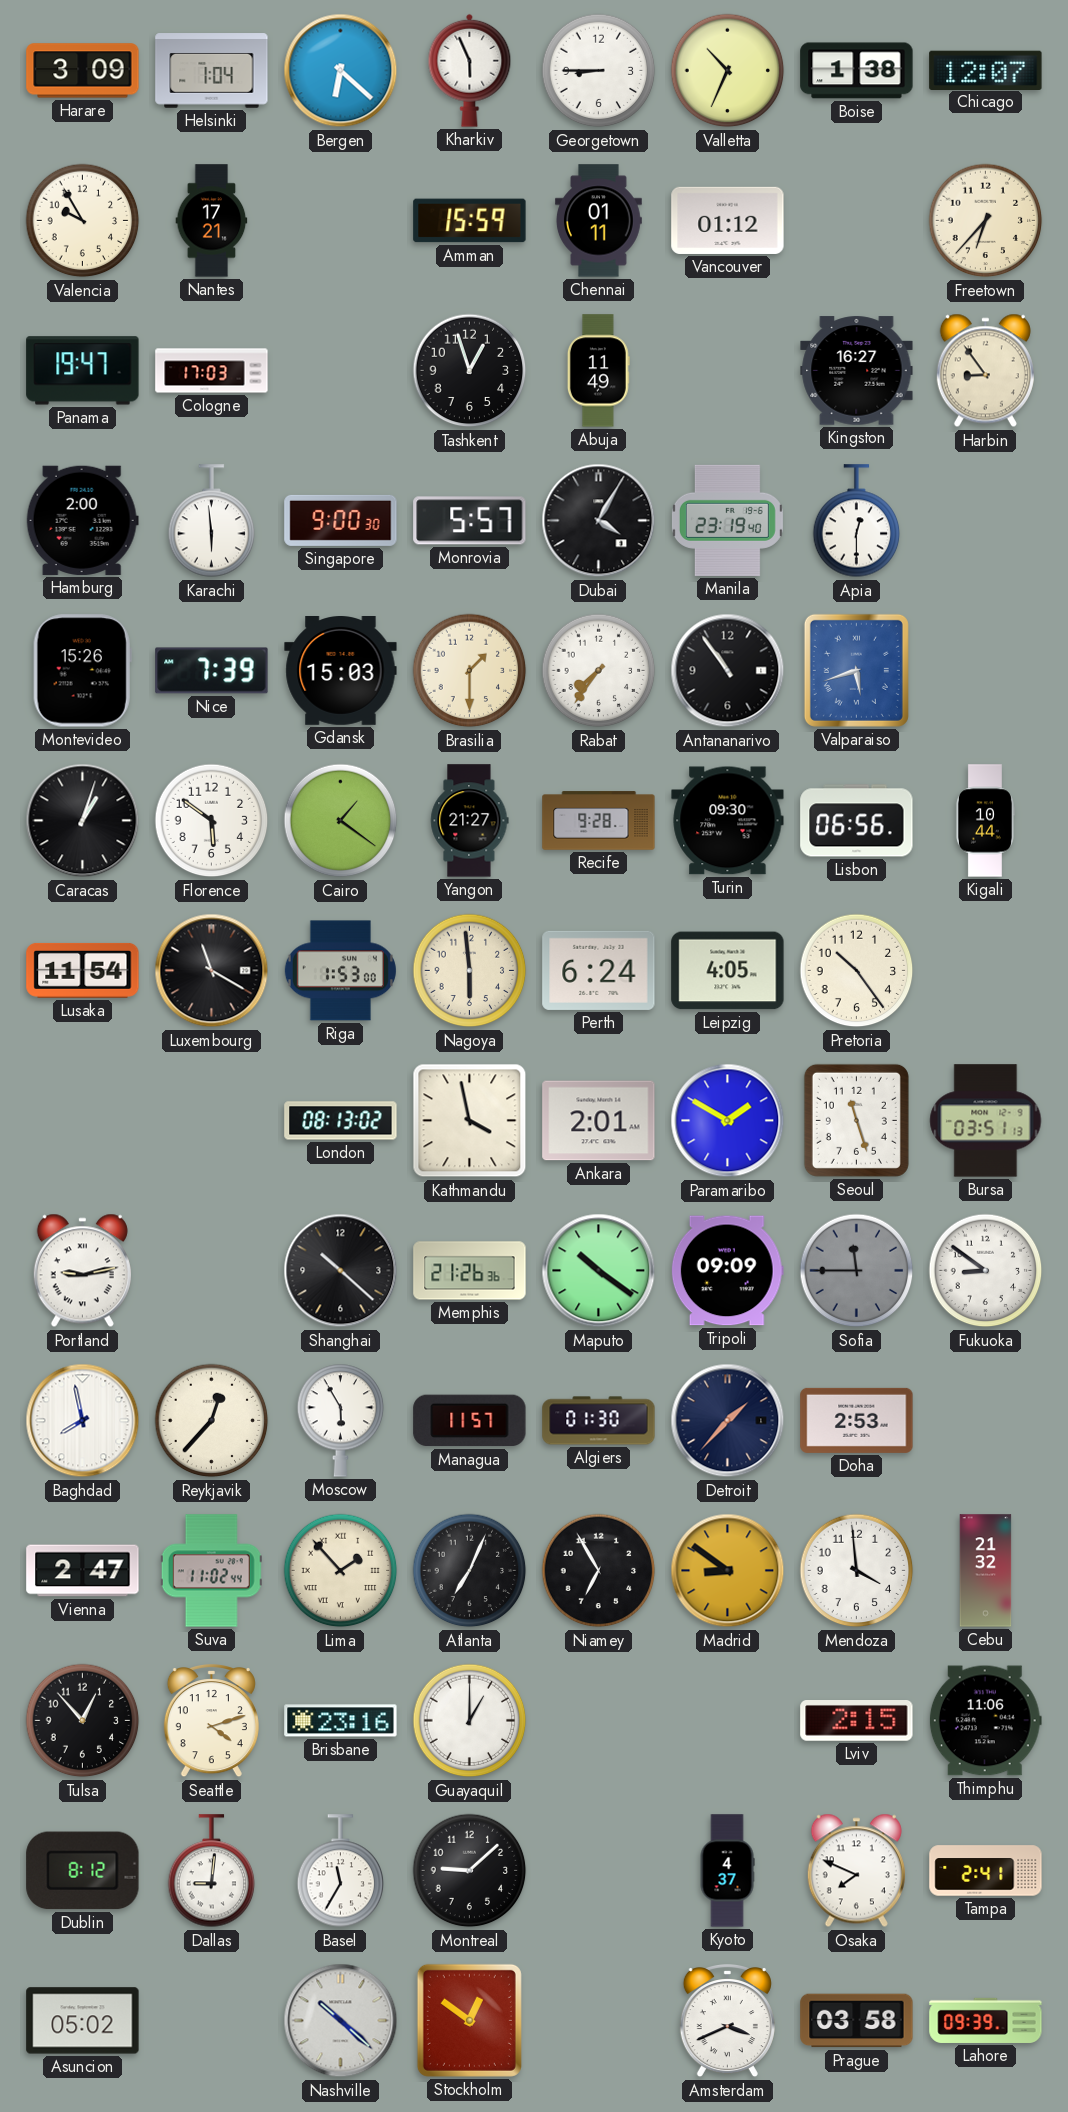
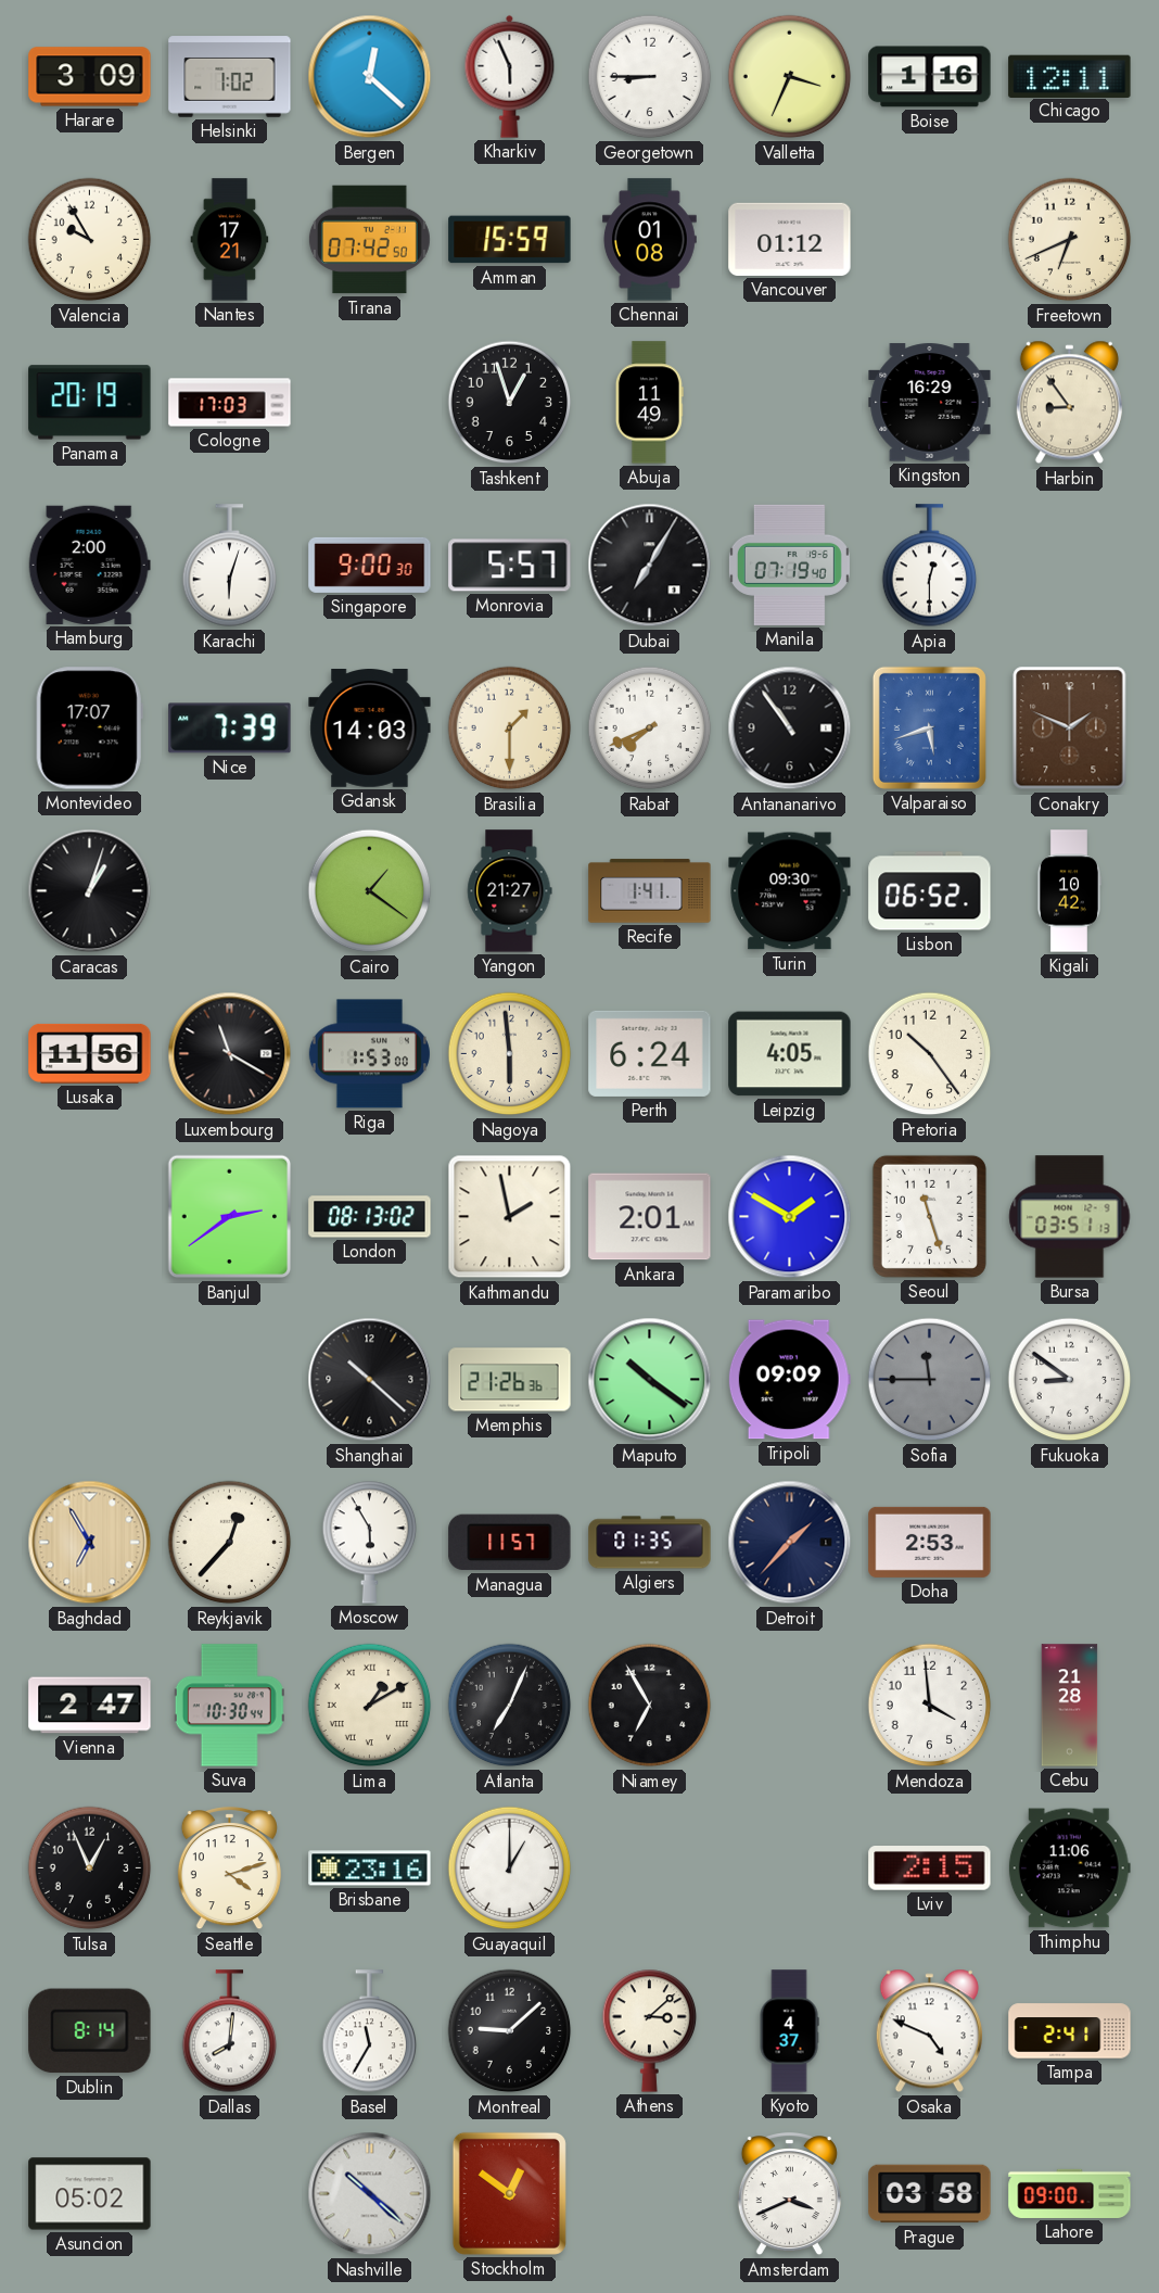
Helsinki: 1:04 -> 1:02
Bergen: 6:22 -> 12:22
Valletta: 10:34 -> 3:34
Boise: 1:38 -> 1:16
Chicago: 12:07 -> 12:11
Tirana: none -> 07:42
Chennai: 01:11 -> 01:08
Freetown: 6:37 -> 6:41
Panama: 19:47 -> 20:19
Kingston: 16:27 -> 16:29
Karachi: 5:59 -> 6:03
Dubai: 4:05 -> 7:05
Manila: 23:19 -> 07:19
Montevideo: 15:26 -> 17:07
Gdansk: 15:03 -> 14:03
Rabat: 7:36 -> 7:41
Conakry: none -> 1:49
Florence: 5:51 -> none
Recife: 9:28 -> 1:41
Lisbon: 06:56 -> 06:52
Kigali: 10:44 -> 10:42
Lusaka: 11:54 -> 11:56
Banjul: none -> 2:39
Kathmandu: 3:58 -> 1:58
Portland: 9:13 -> none
Baghdad: 7:58 -> 6:55
Baghdad dial: white -> champagne
Algiers: 01:30 -> 01:35
Suva: 11:02 -> 10:30
Lima: 1:53 -> 1:10
Madrid: 8:51 -> none
Cebu: 21:32 -> 21:28
Tulsa: 12:53 -> 12:56
Dublin: 8:12 -> 8:14
Dallas: 9:01 -> 8:01
Athens: none -> 3:08
Osaka: 7:49 -> 4:49
Lahore: 09:39 -> 09:00
